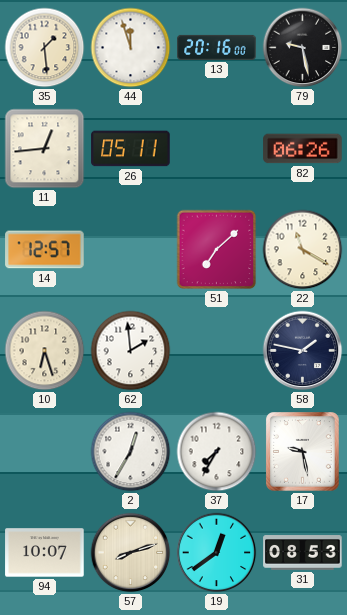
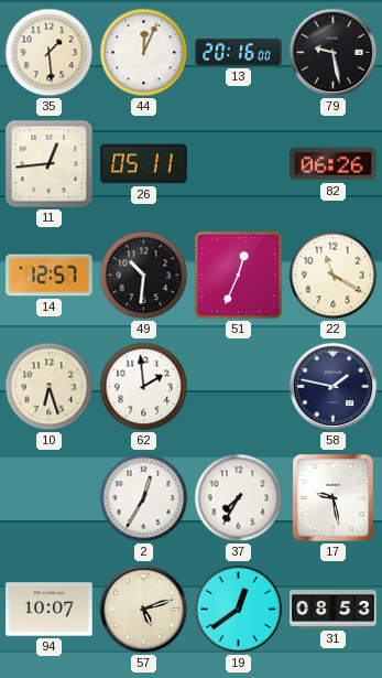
44: 11:57 -> 12:04
49: none -> 10:31
51: 7:08 -> 12:34
57: 8:12 -> 5:12
